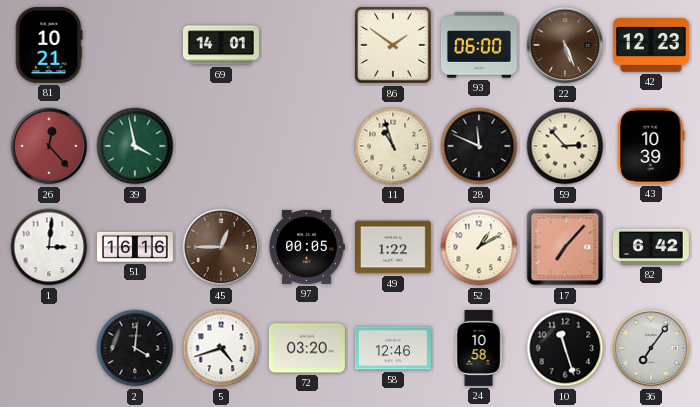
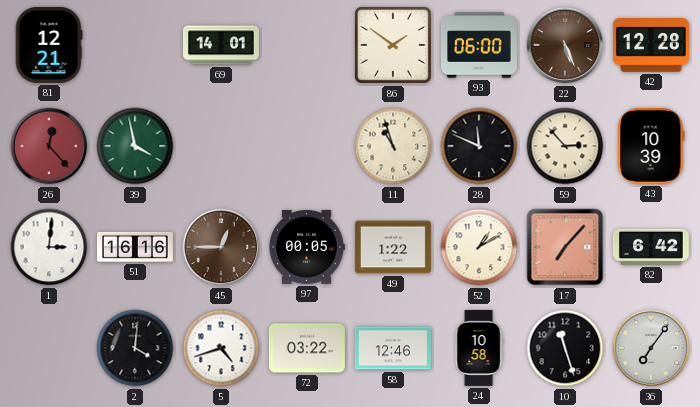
81: 10:21 -> 12:21
42: 12:23 -> 12:28
72: 03:20 -> 03:22
